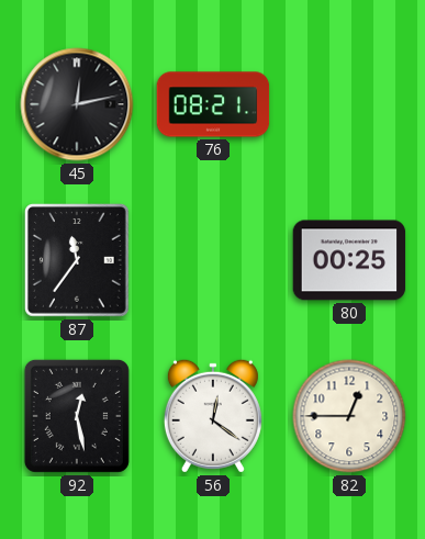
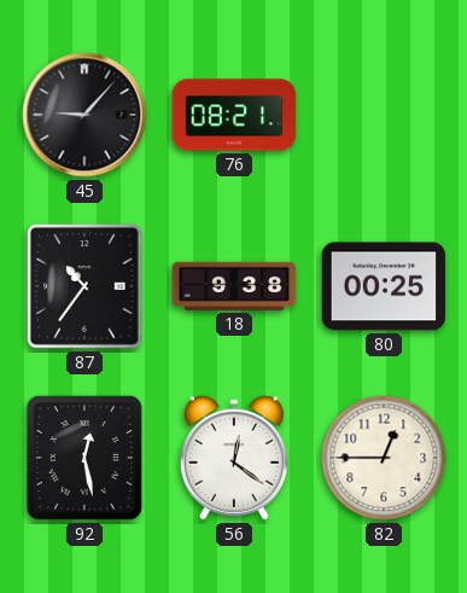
45: 12:13 -> 9:07
87: 11:36 -> 10:36
18: none -> 9:38
